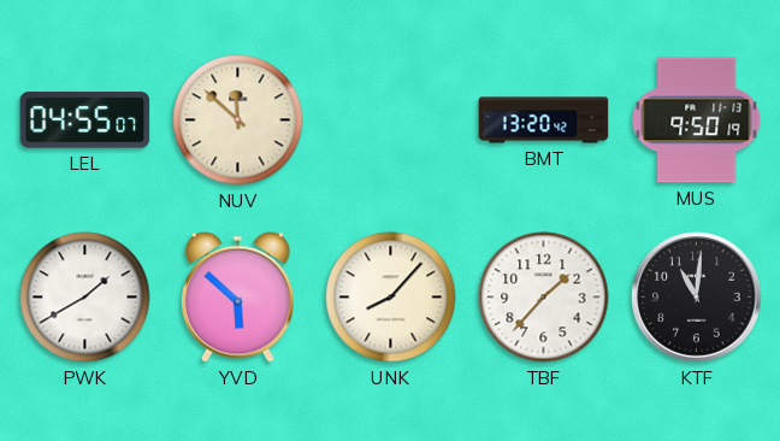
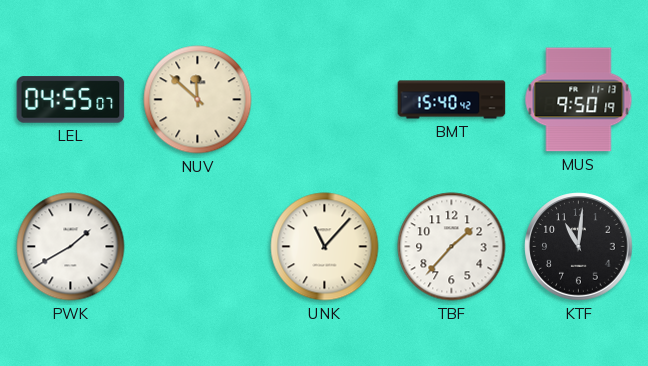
BMT: 13:20 -> 15:40
YVD: 5:52 -> none
UNK: 8:07 -> 11:07
